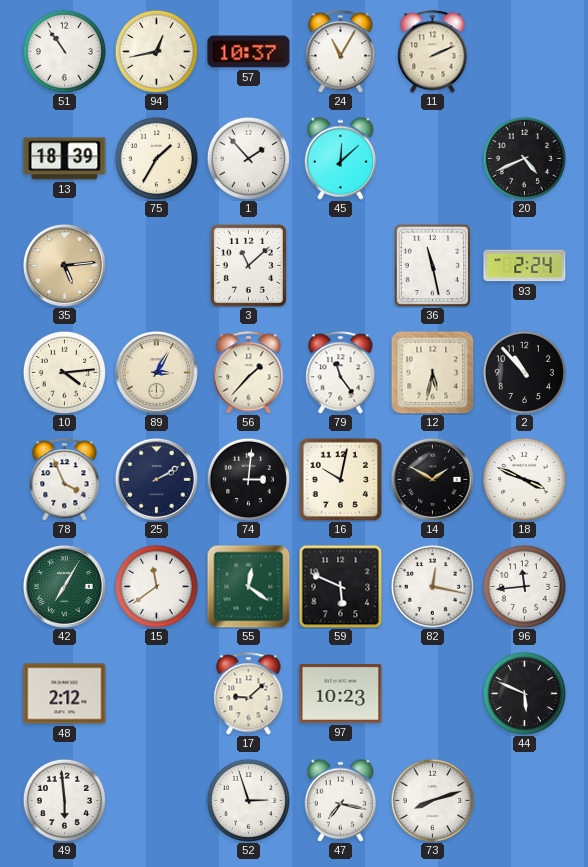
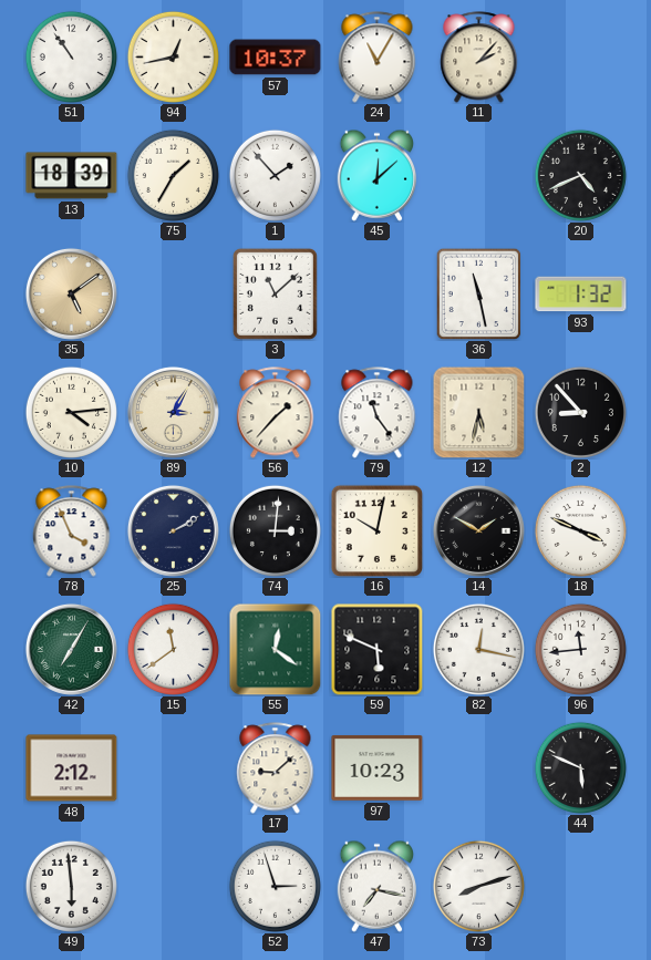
11: 2:11 -> 2:07
35: 5:14 -> 5:09
93: 2:24 -> 1:32
2: 10:53 -> 8:53
